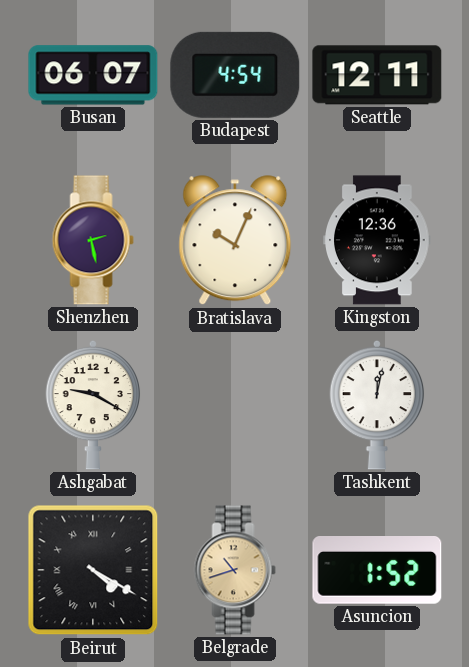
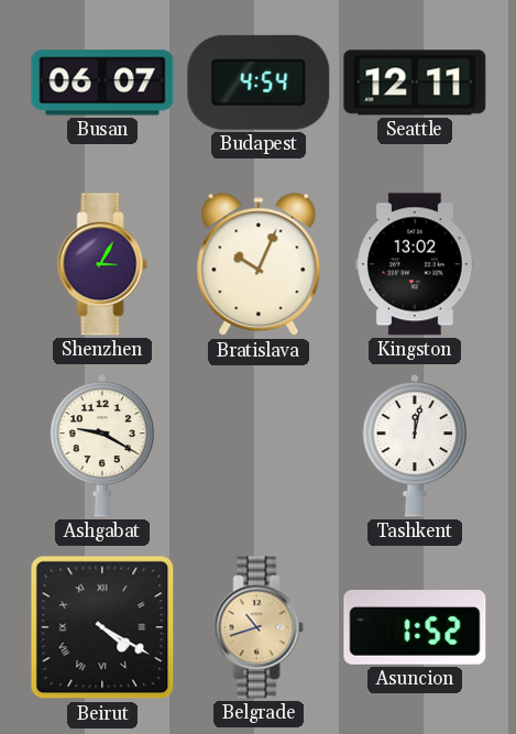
Shenzhen: 2:28 -> 3:05
Kingston: 12:36 -> 13:02
